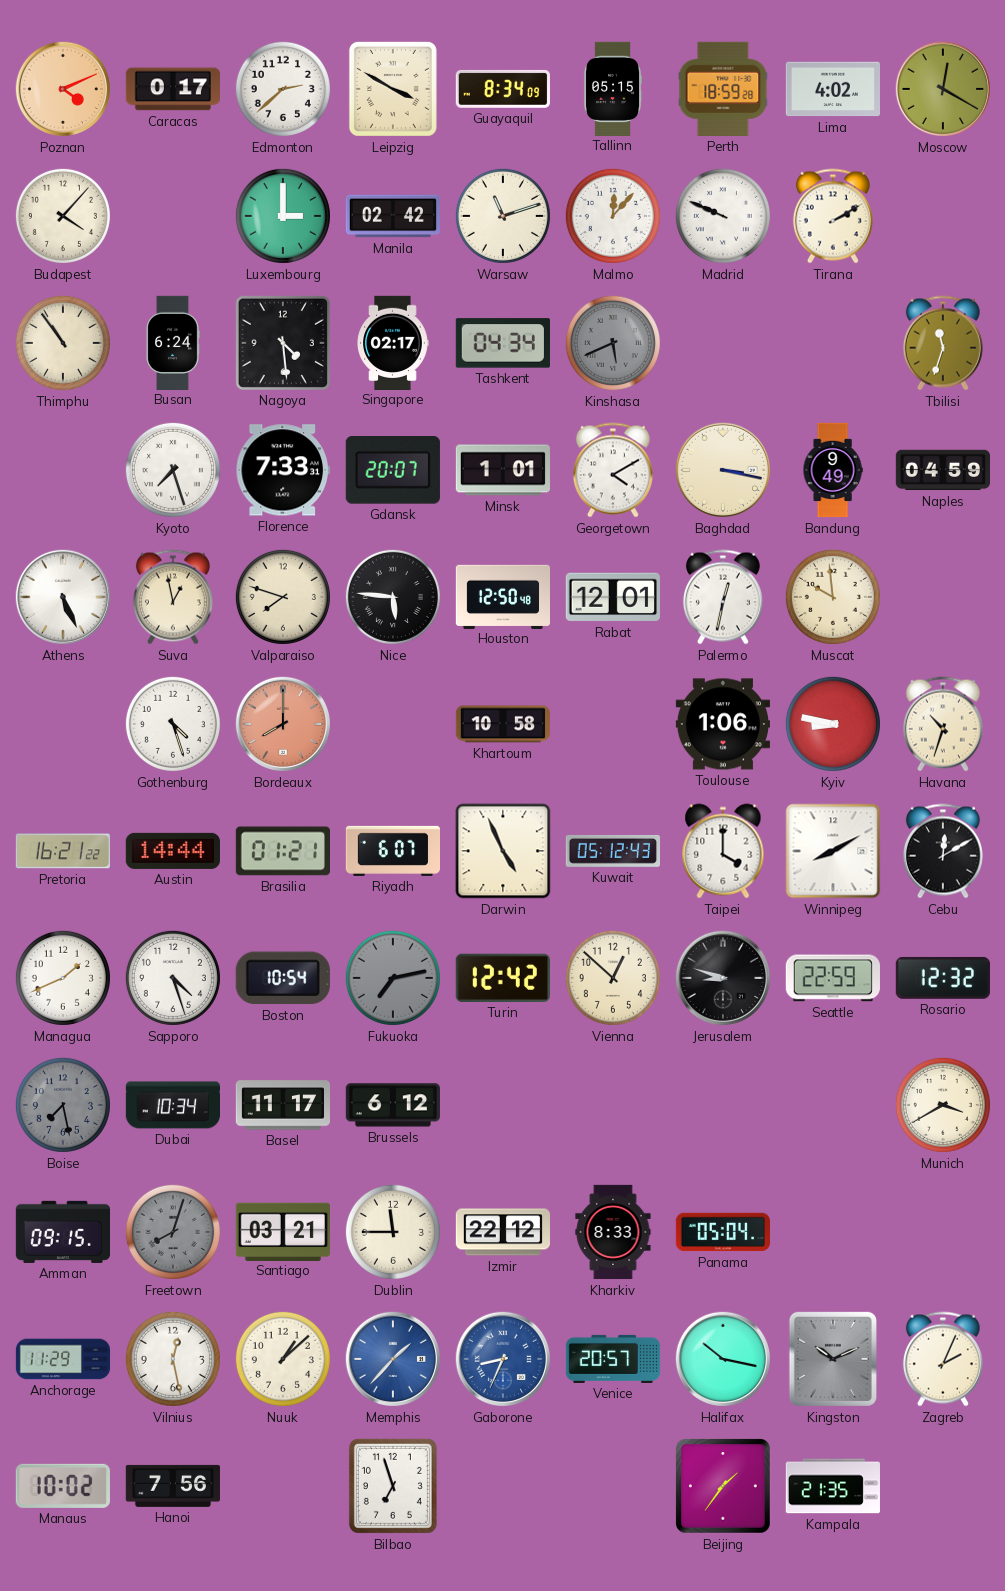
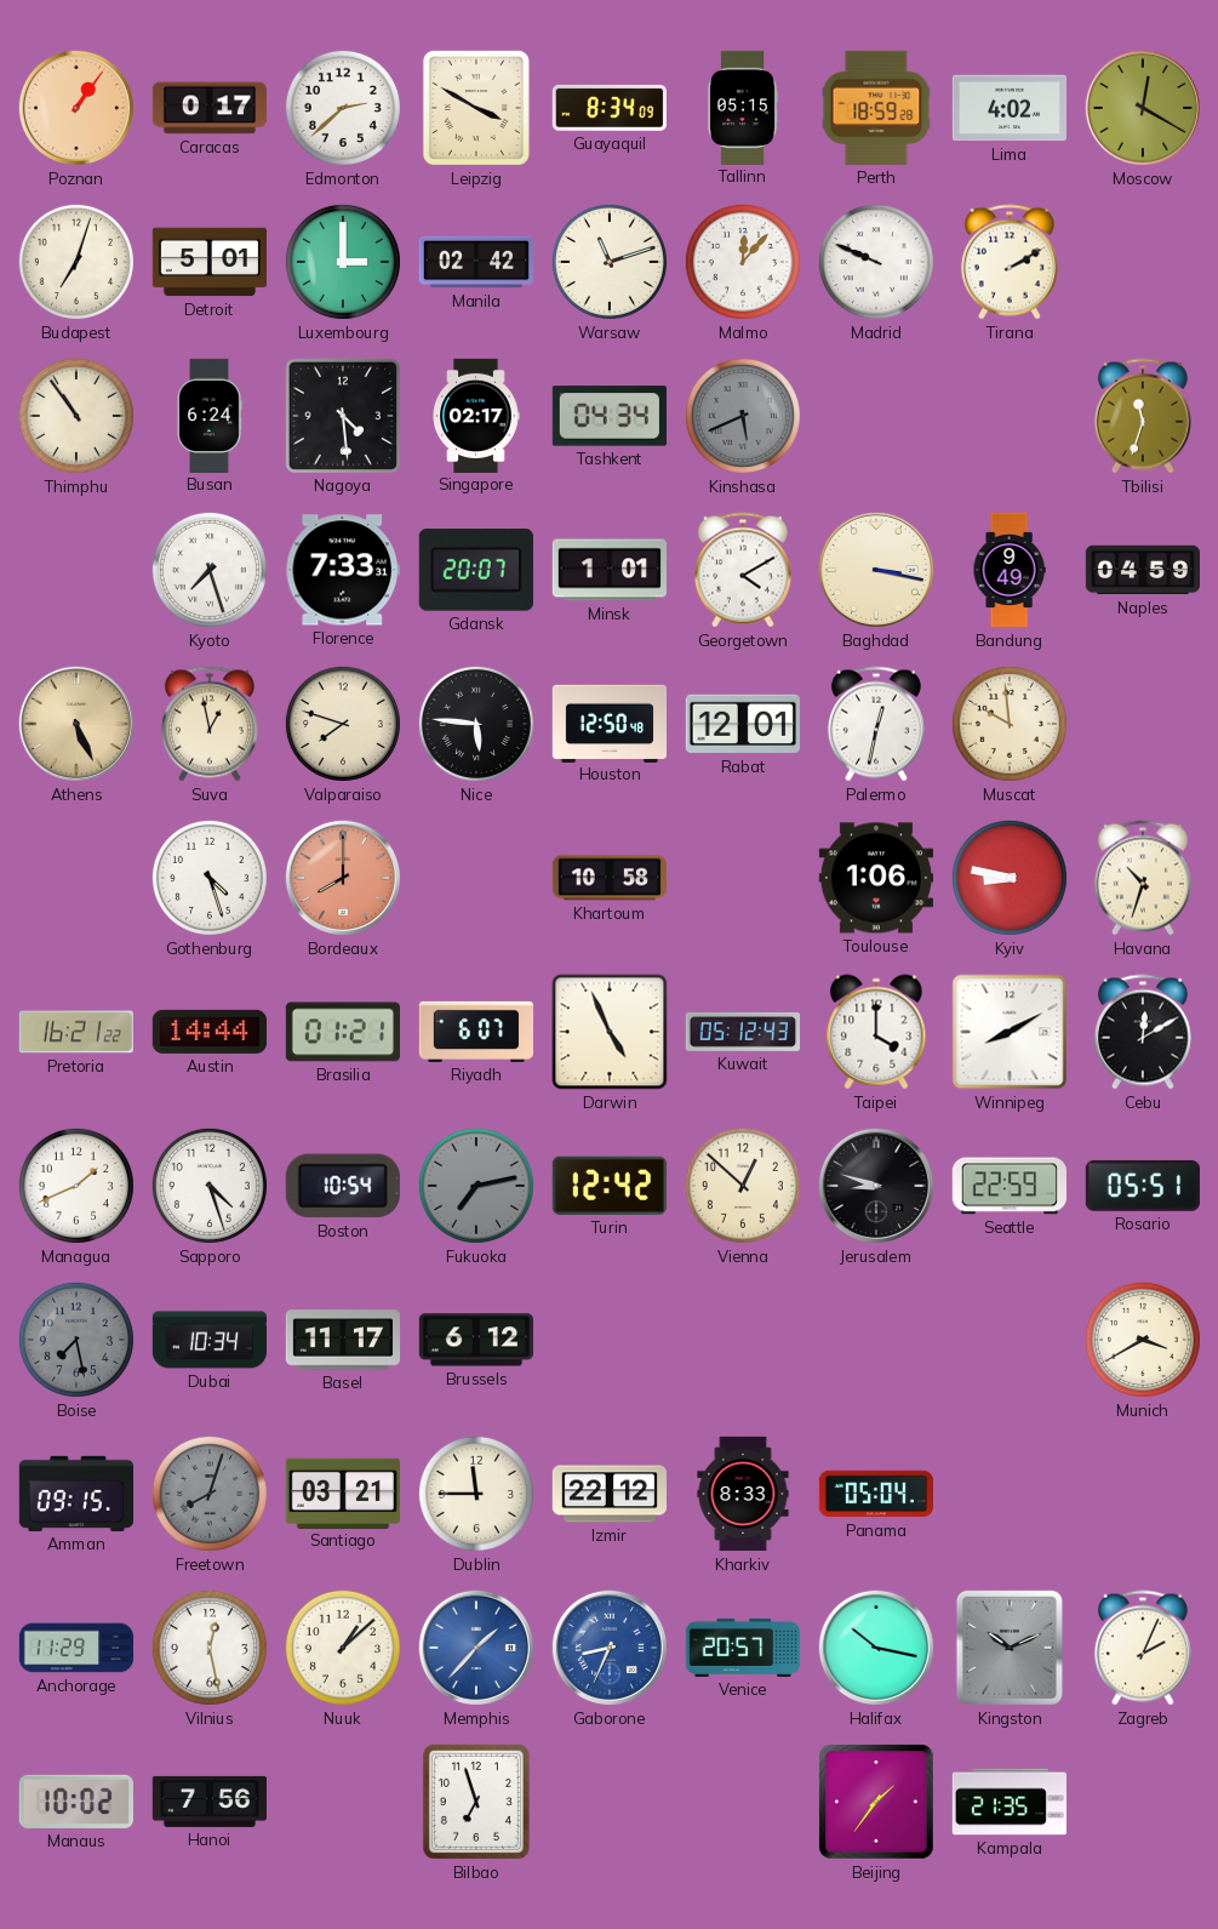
Poznan: 4:11 -> 1:06
Budapest: 4:07 -> 7:03
Detroit: none -> 5:01
Athens dial: white -> champagne
Rosario: 12:32 -> 05:51
